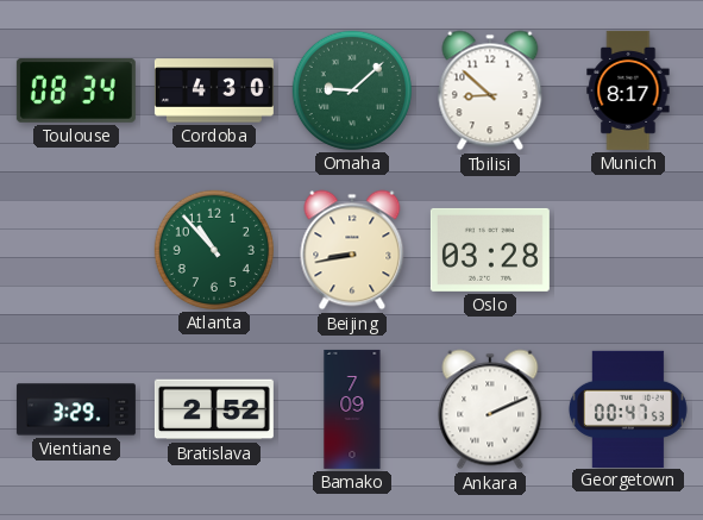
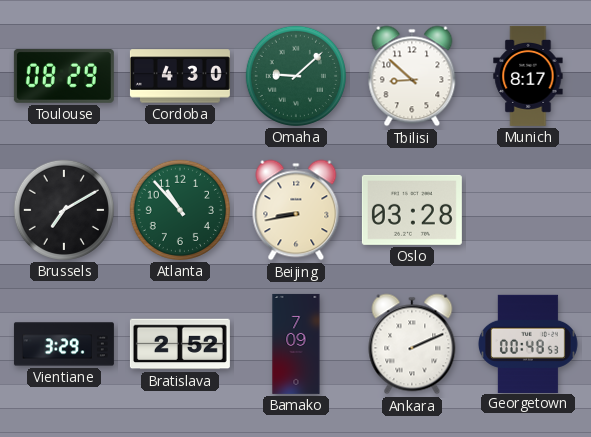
Toulouse: 08:34 -> 08:29
Brussels: none -> 7:10
Georgetown: 00:47 -> 00:48
